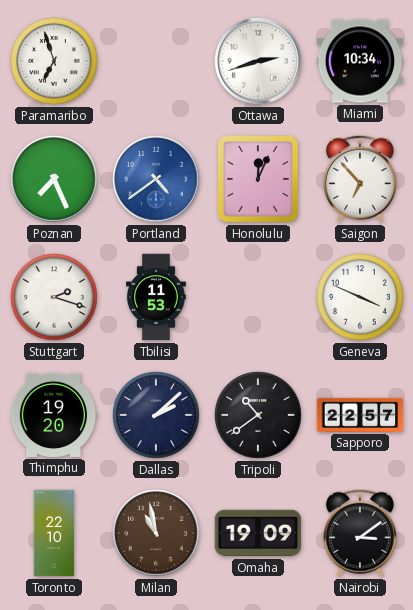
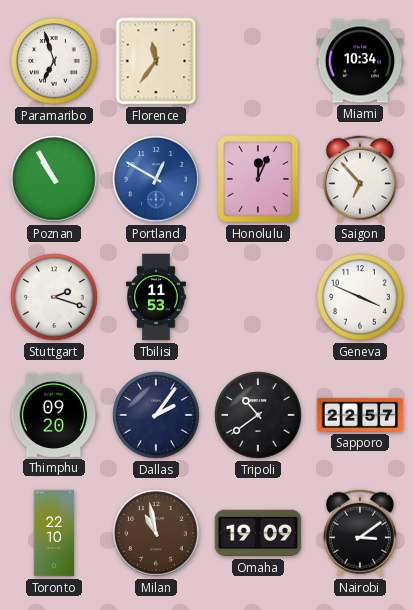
Florence: none -> 11:36
Ottawa: 2:42 -> none
Poznan: 7:26 -> 10:55
Portland: 4:39 -> 12:50
Thimphu: 19:20 -> 09:20
Dallas: 2:08 -> 2:06
